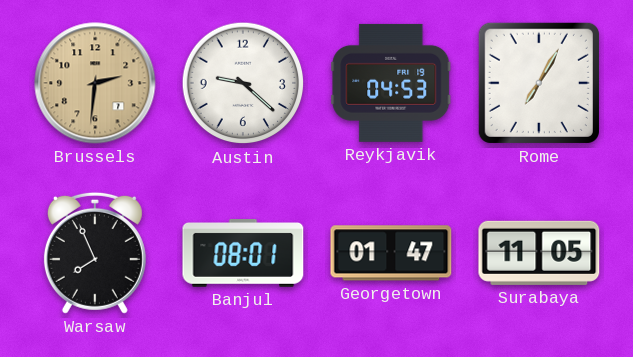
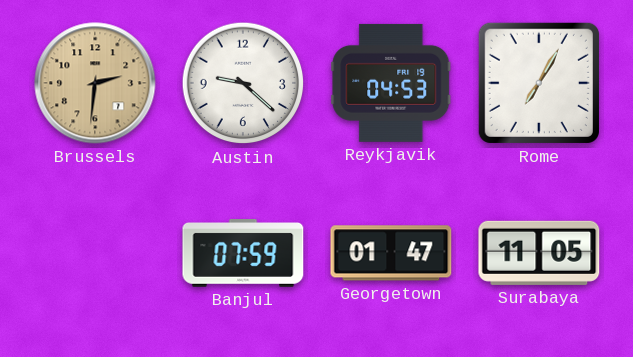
Warsaw: 7:56 -> none
Banjul: 08:01 -> 07:59
